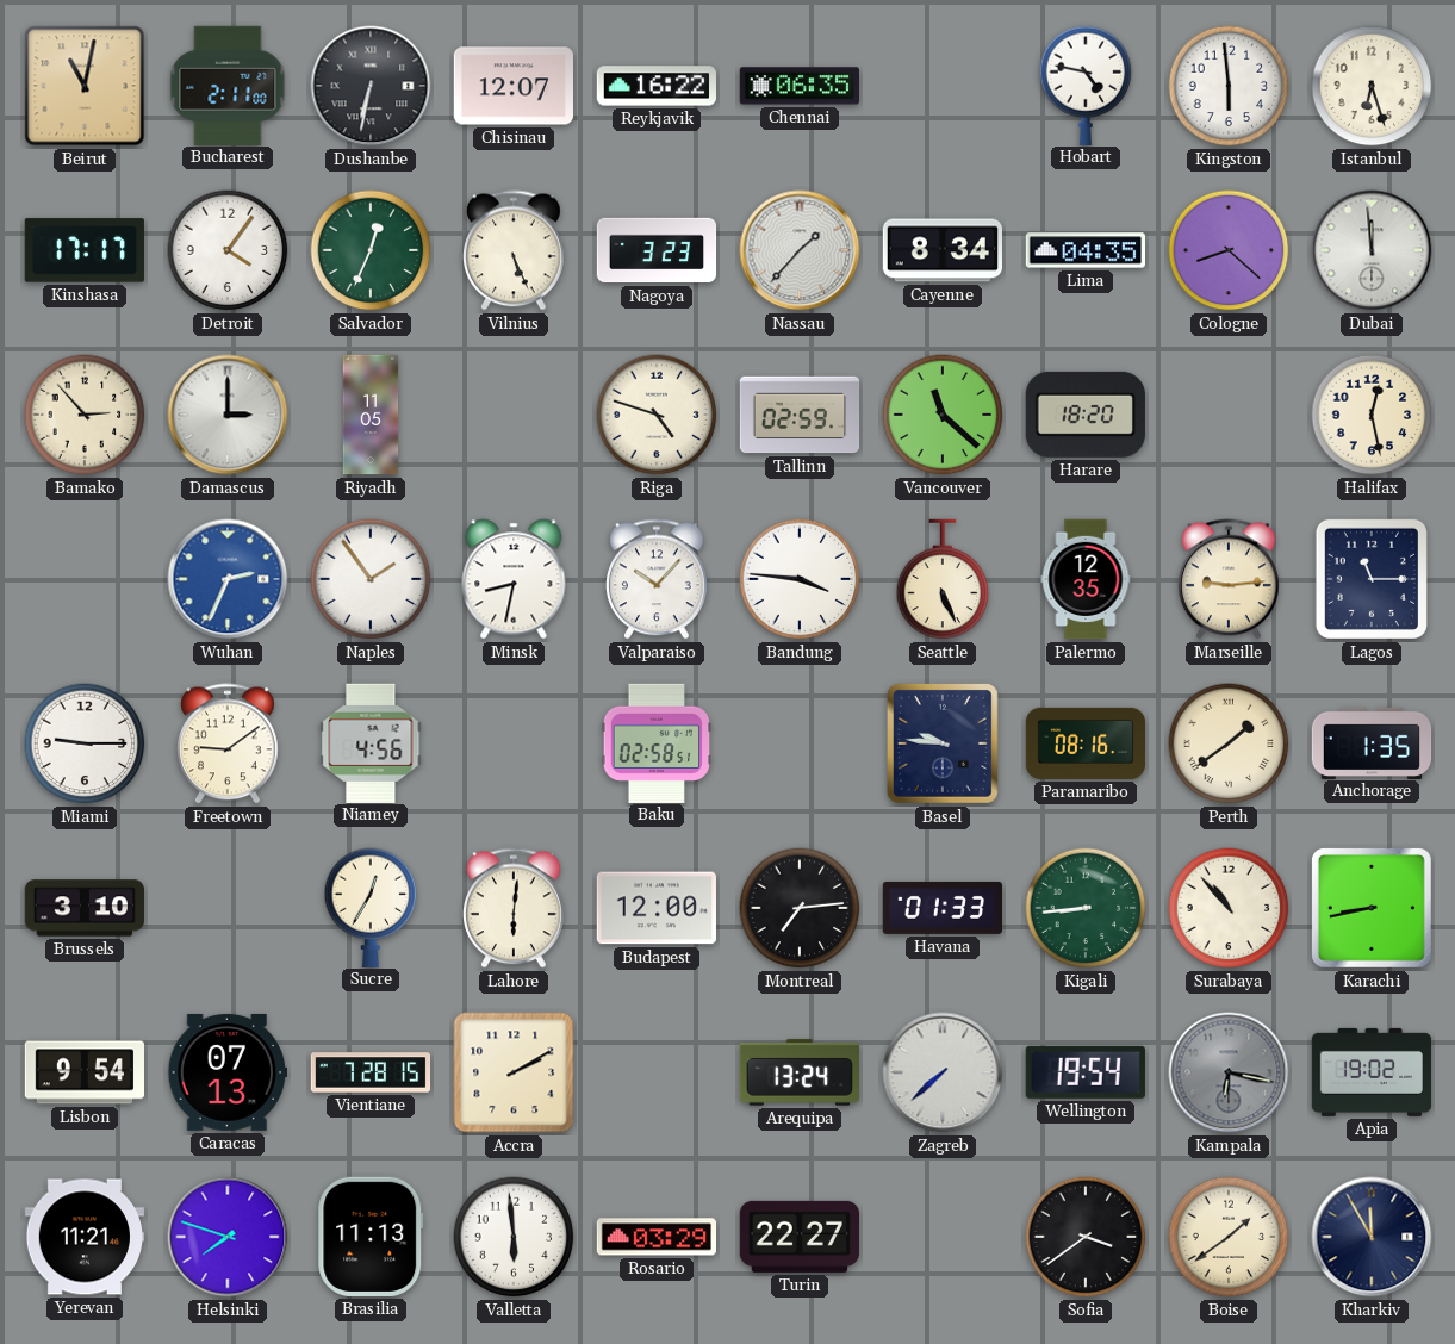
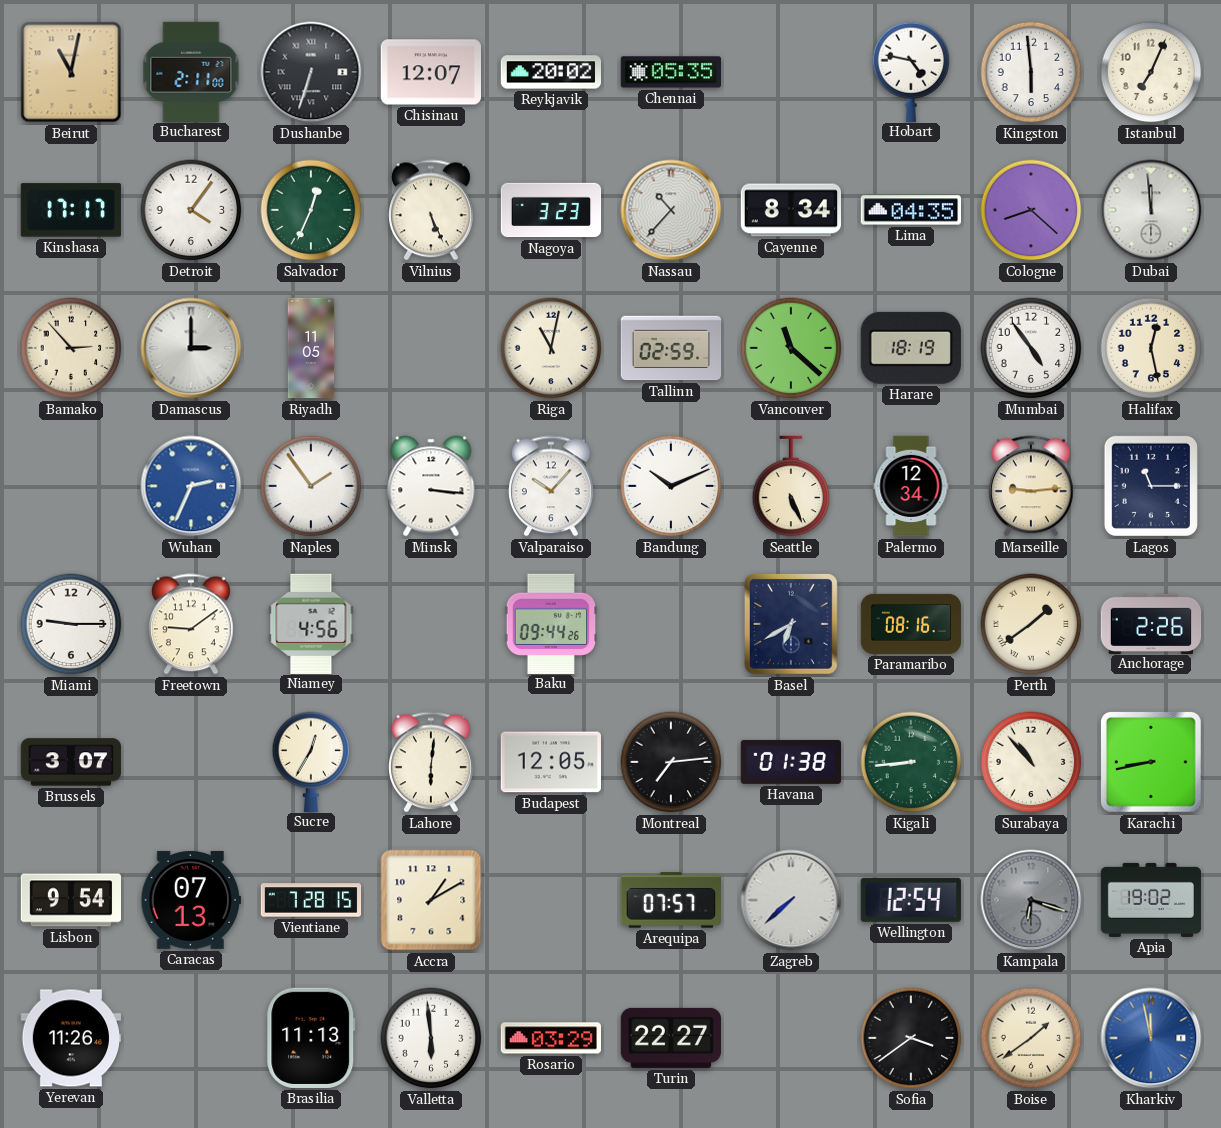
Dushanbe: 6:32 -> 6:33
Reykjavik: 16:22 -> 20:02
Chennai: 06:35 -> 05:35
Istanbul: 6:27 -> 7:04
Nassau: 1:37 -> 10:37
Riga: 4:48 -> 11:02
Harare: 18:20 -> 18:19
Mumbai: none -> 4:54
Minsk: 8:32 -> 3:16
Bandung: 3:46 -> 10:11
Palermo: 12:35 -> 12:34
Baku: 02:58 -> 09:44
Basel: 9:46 -> 6:40
Anchorage: 1:35 -> 2:26
Brussels: 3:10 -> 3:07
Budapest: 12:00 -> 12:05
Havana: 01:33 -> 01:38
Accra: 2:10 -> 1:10
Arequipa: 13:24 -> 07:57
Wellington: 19:54 -> 12:54
Kampala: 6:17 -> 6:18
Yerevan: 11:21 -> 11:26
Helsinki: 7:48 -> none
Kharkiv: 11:55 -> 11:58
Kharkiv dial: navy -> blue
